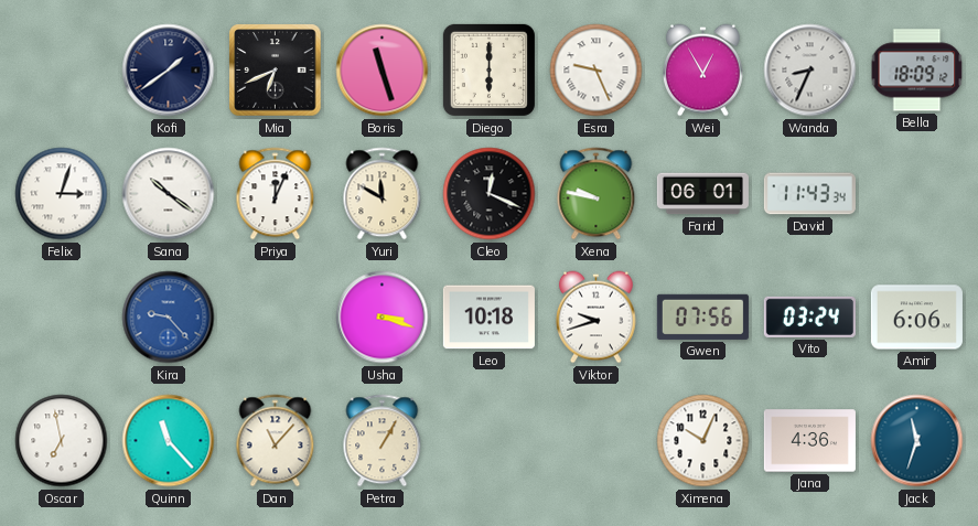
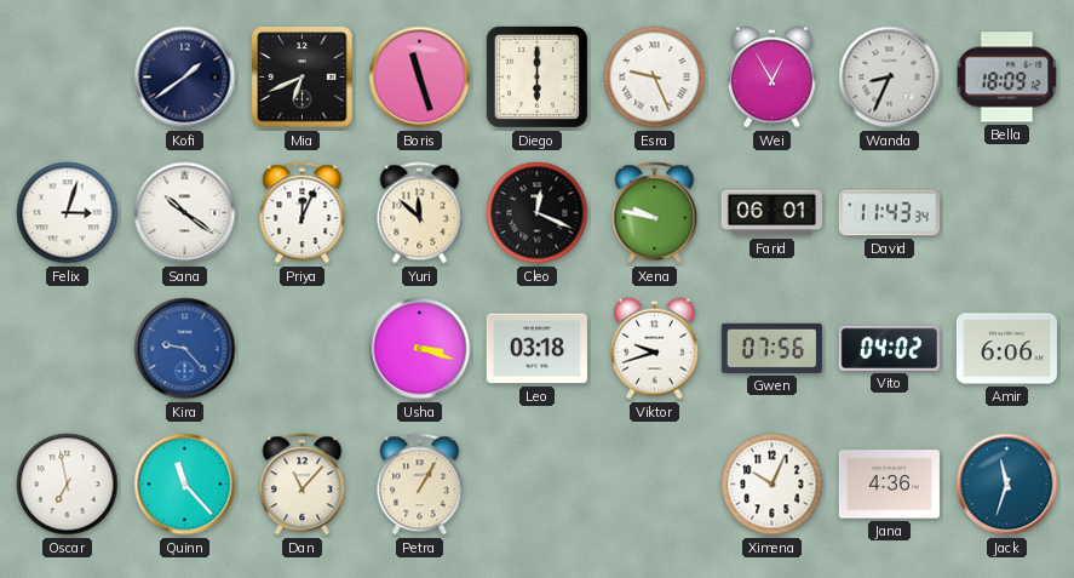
Yuri: 11:50 -> 11:52
Leo: 10:18 -> 03:18
Vito: 03:24 -> 04:02
